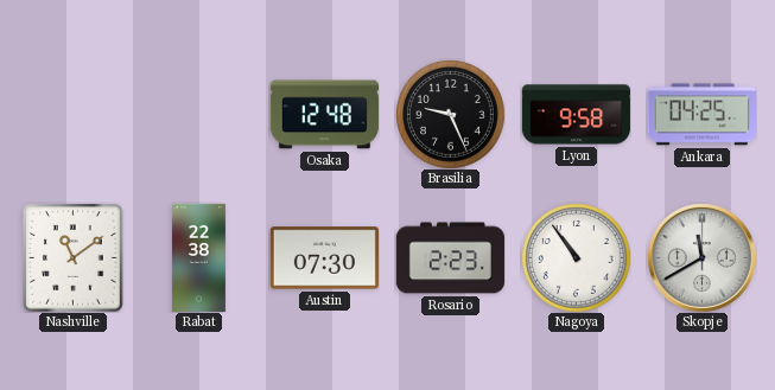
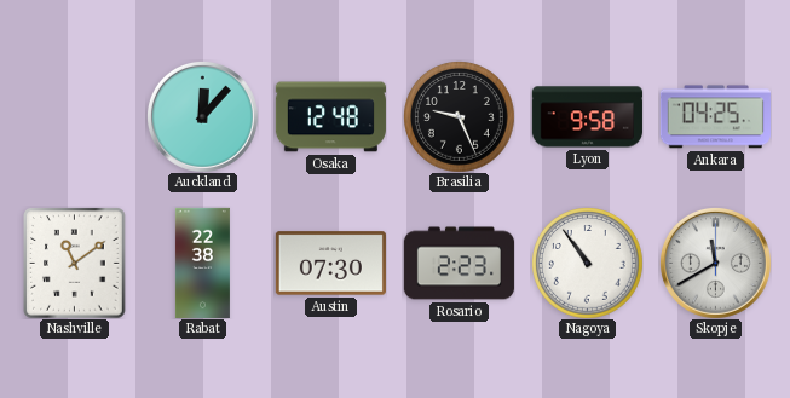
Auckland: none -> 12:07
